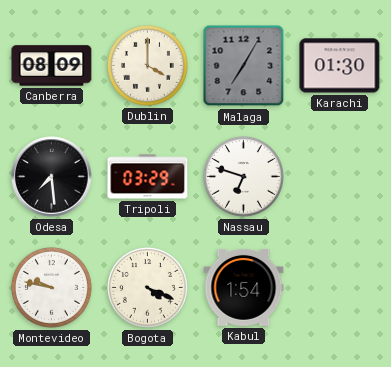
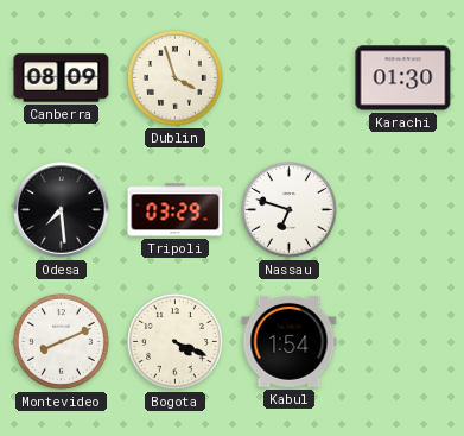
Dublin: 4:00 -> 3:57
Malaga: 7:05 -> none
Montevideo: 9:47 -> 8:11
